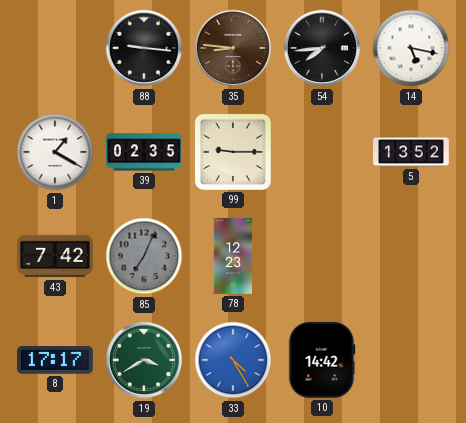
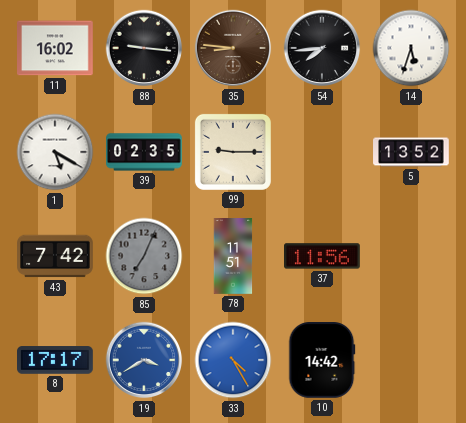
11: none -> 16:02
14: 5:17 -> 5:33
1: 1:20 -> 5:20
78: 12:23 -> 11:51
37: none -> 11:56
19 dial: green -> blue
